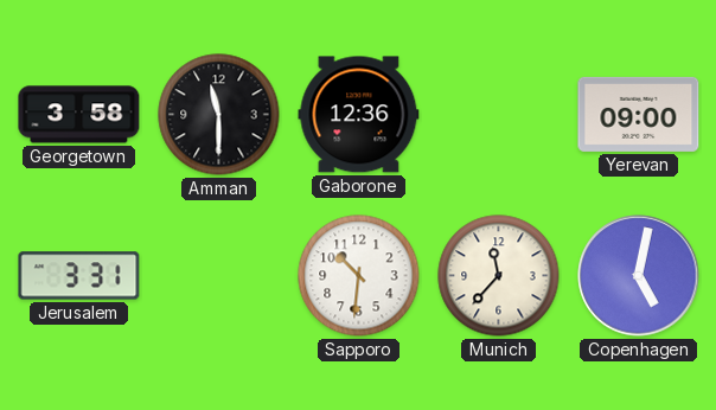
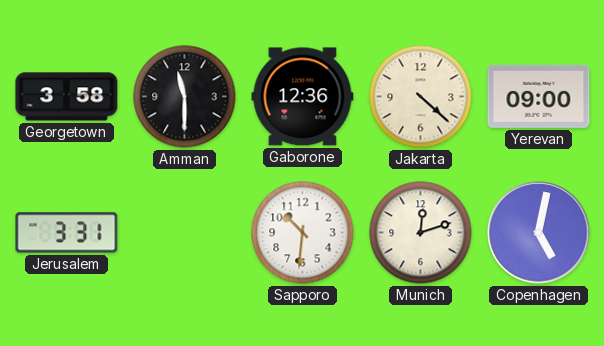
Jakarta: none -> 4:22
Munich: 11:37 -> 12:12
